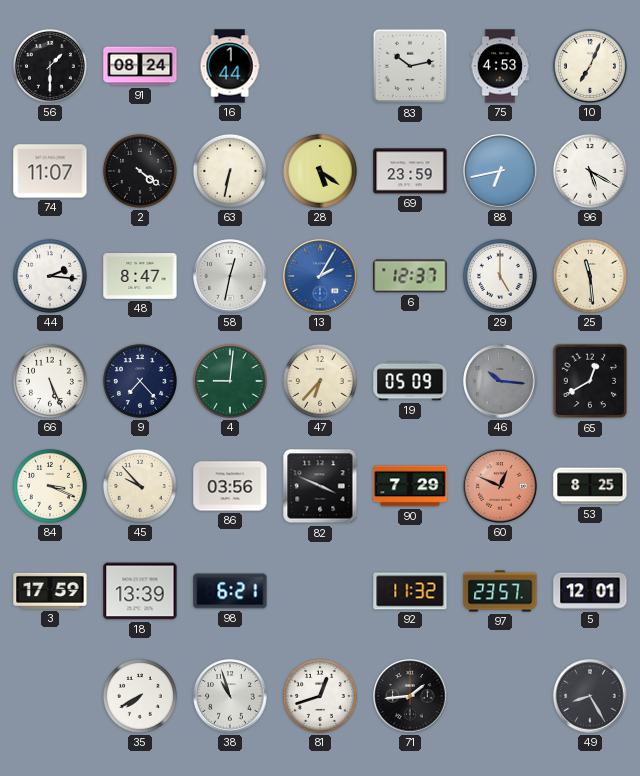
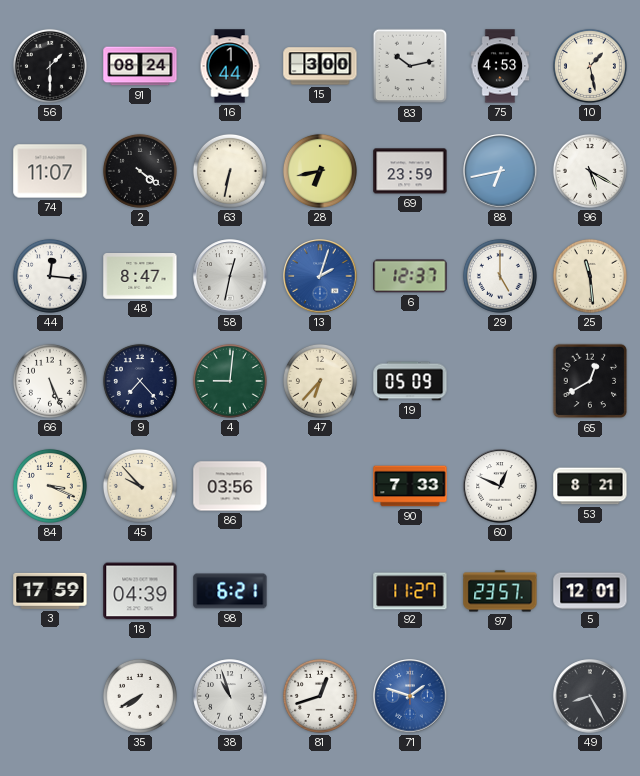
15: none -> 3:00
10: 7:04 -> 1:28
28: 5:21 -> 6:43
44: 2:16 -> 12:16
13: 2:05 -> 2:03
46: 10:16 -> none
82: 3:49 -> none
90: 7:29 -> 7:33
60 dial: salmon -> white
53: 8:25 -> 8:21
18: 13:39 -> 04:39
92: 11:32 -> 11:27
71: 1:44 -> 1:48
71 dial: black -> blue
